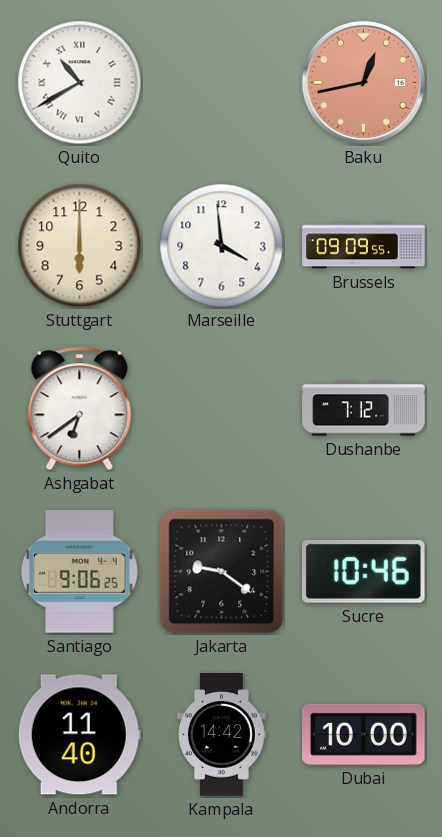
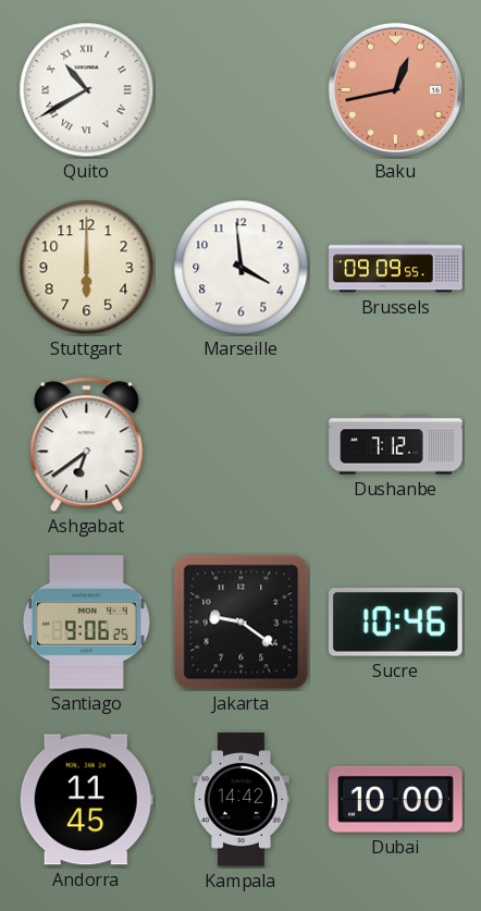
Andorra: 11:40 -> 11:45
